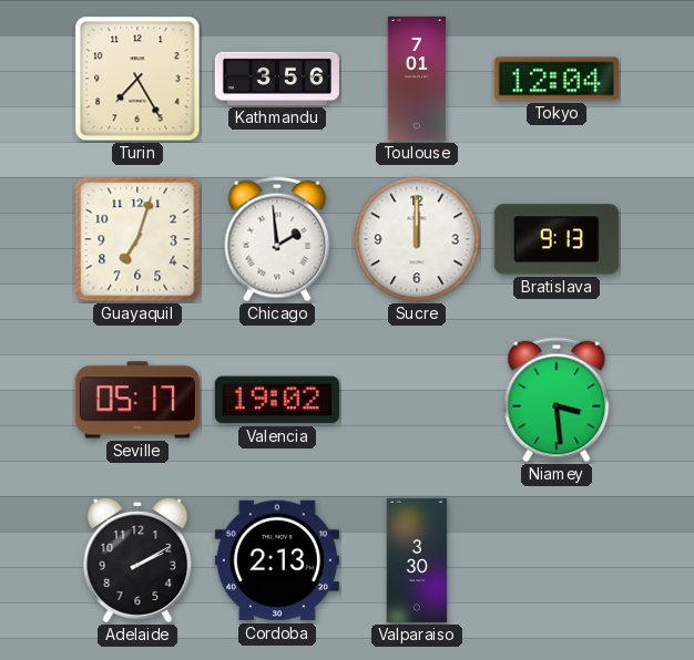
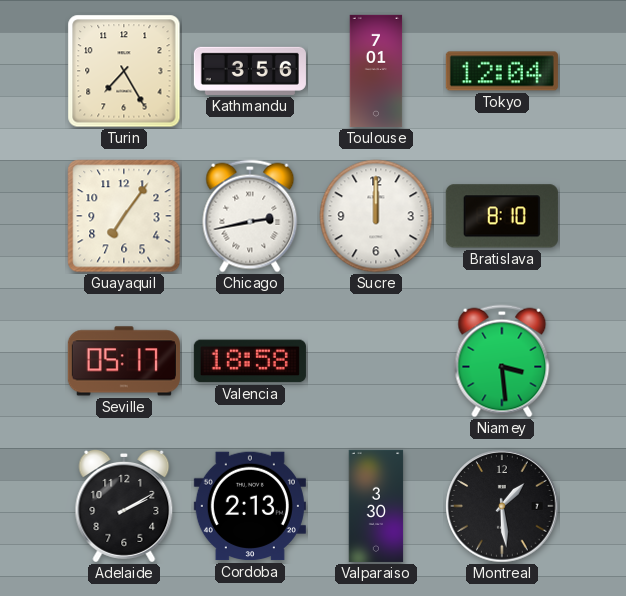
Guayaquil: 7:03 -> 7:06
Chicago: 1:59 -> 2:43
Bratislava: 9:13 -> 8:10
Valencia: 19:02 -> 18:58
Montreal: none -> 1:29
